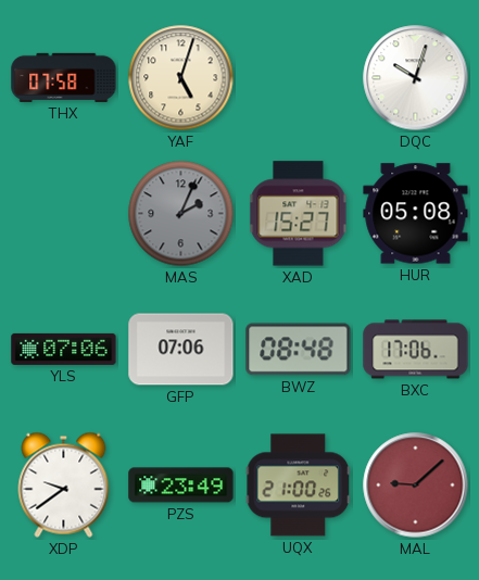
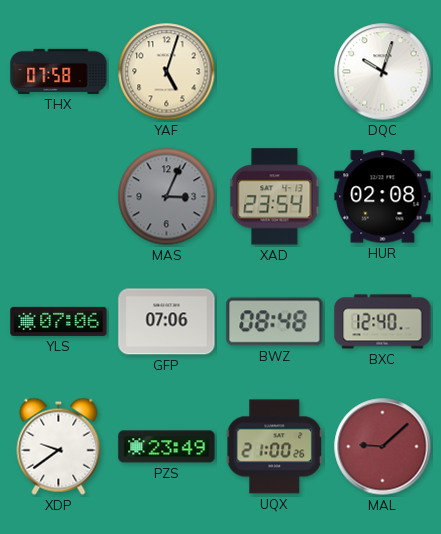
MAS: 2:04 -> 3:04
XAD: 15:27 -> 23:54
HUR: 05:08 -> 02:08
BXC: 17:06 -> 12:40
